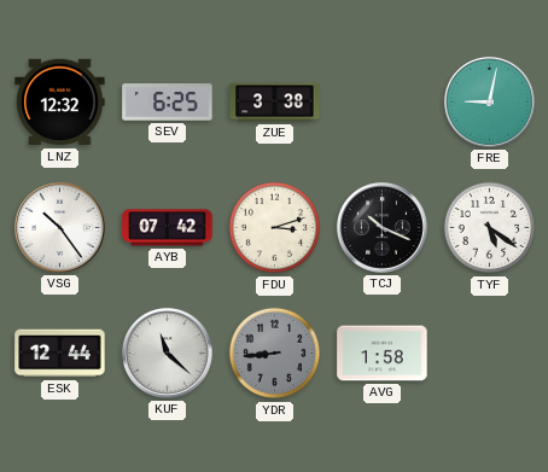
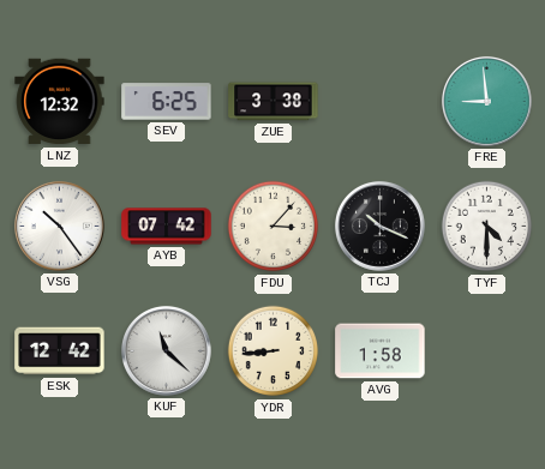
FRE: 9:02 -> 8:59
FDU: 3:12 -> 3:07
TYF: 5:21 -> 4:30
ESK: 12:44 -> 12:42
YDR dial: grey -> cream
